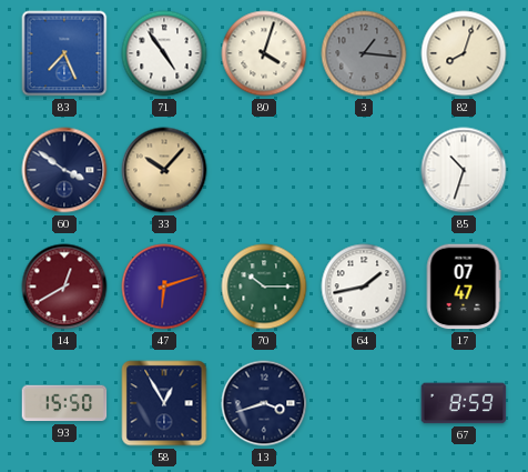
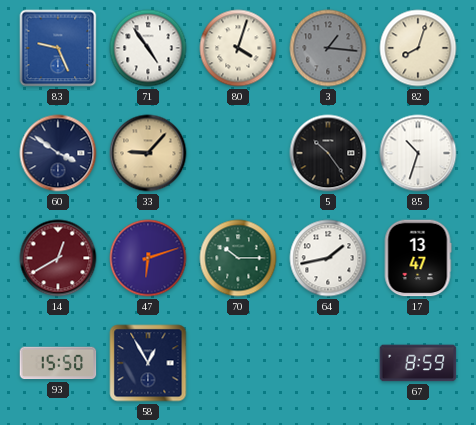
83: 7:26 -> 9:26
33: 10:07 -> 9:07
5: none -> 10:24
17: 07:47 -> 13:47
13: 3:42 -> none
